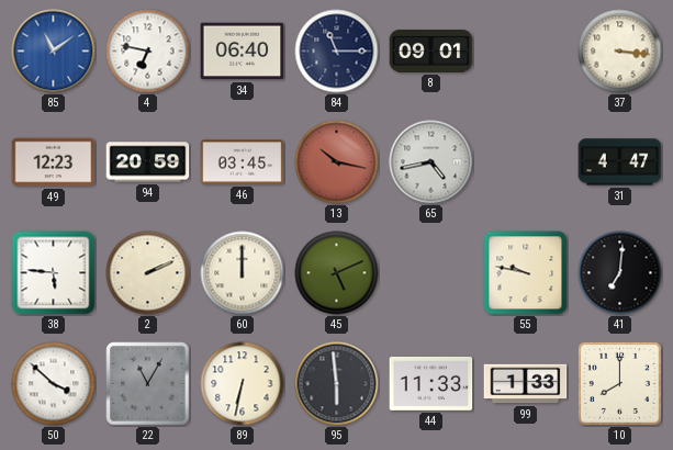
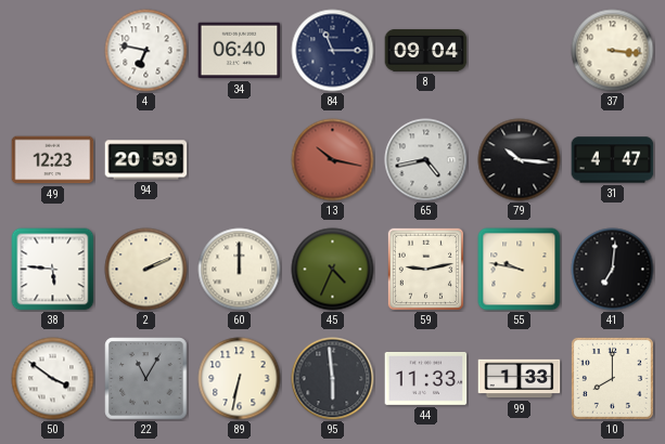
85: 11:09 -> none
8: 09:01 -> 09:04
46: 03:45 -> none
79: none -> 10:16
45: 5:11 -> 4:34
59: none -> 9:13
50: 3:52 -> 3:51
